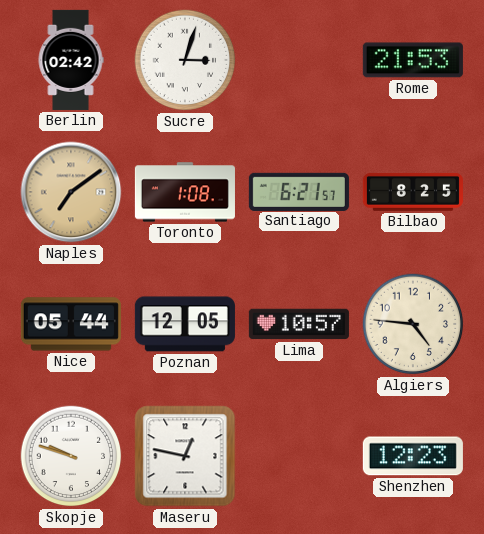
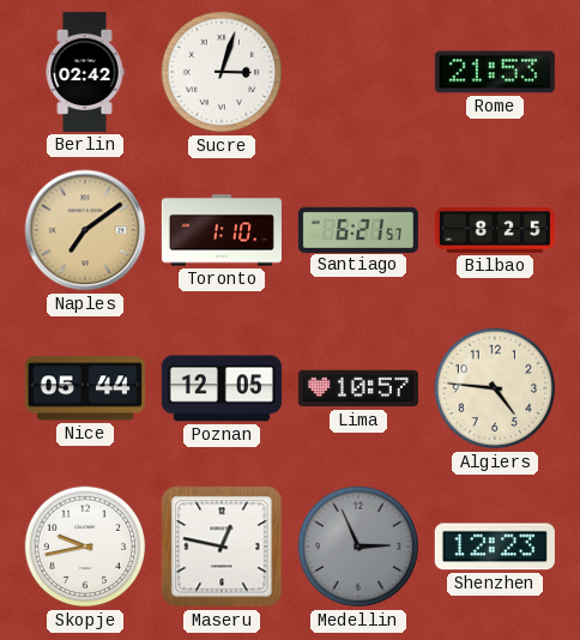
Toronto: 1:08 -> 1:10
Skopje: 9:48 -> 9:43
Medellin: none -> 2:56
